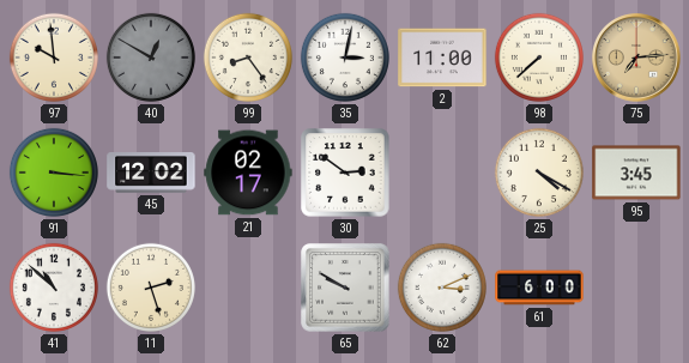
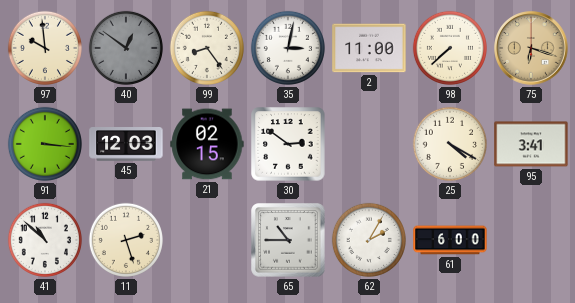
40: 12:50 -> 12:51
75: 7:14 -> 6:18
45: 12:02 -> 12:03
21: 02:17 -> 02:15
95: 3:45 -> 3:41
65: 9:50 -> 10:45
62: 3:11 -> 2:05
